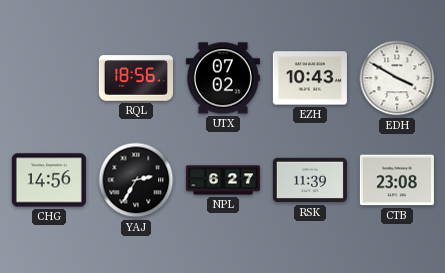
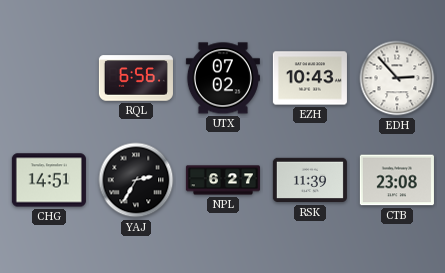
RQL: 18:56 -> 6:56
EDH: 3:50 -> 2:53
CHG: 14:56 -> 14:51
